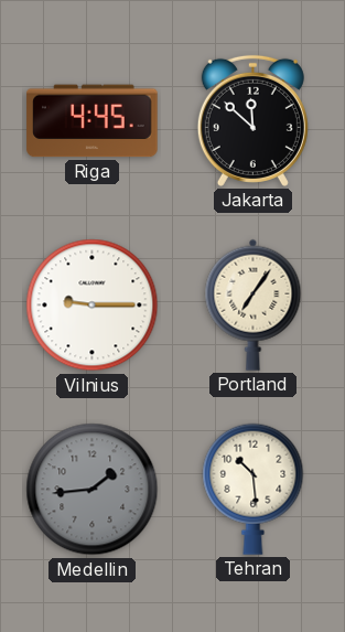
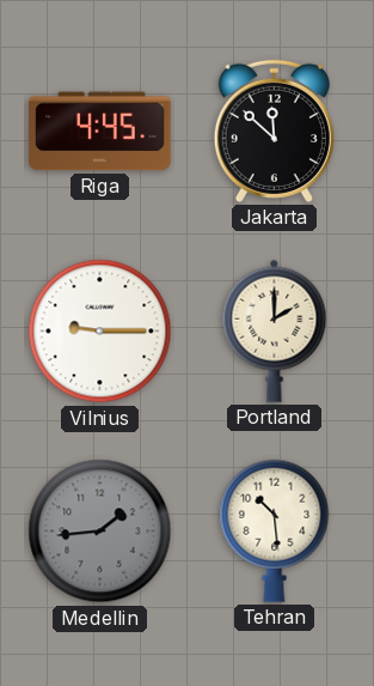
Portland: 7:06 -> 2:00
